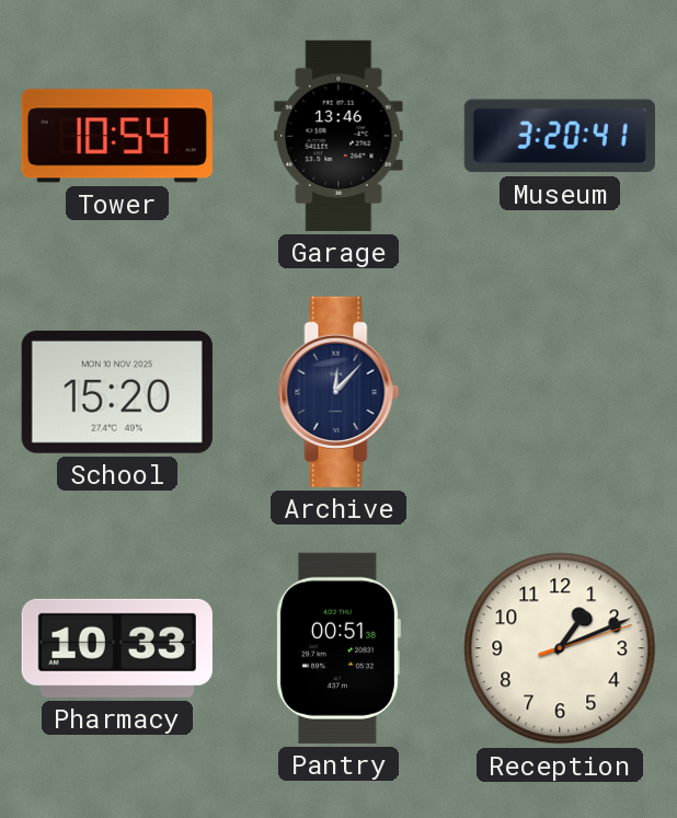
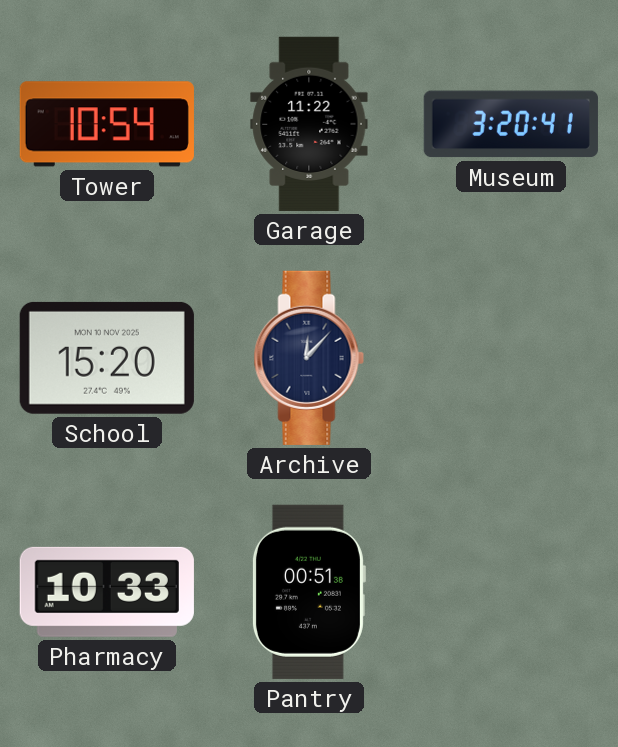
Garage: 13:46 -> 11:22
Reception: 1:11 -> none
